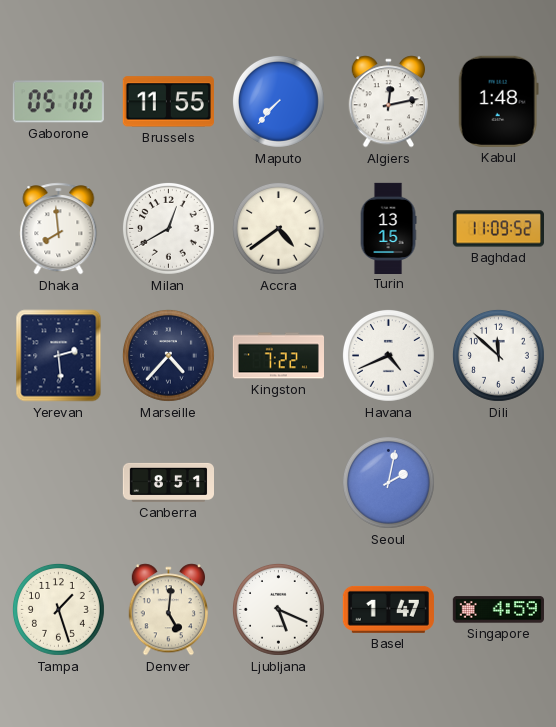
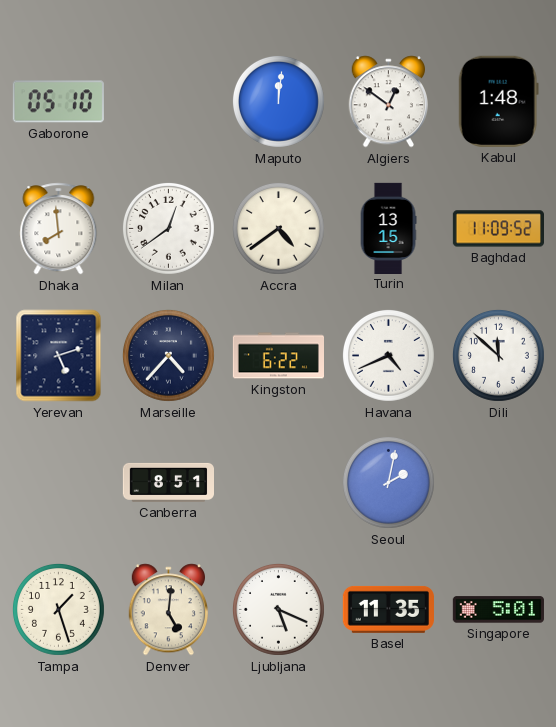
Brussels: 11:55 -> none
Maputo: 7:37 -> 12:01
Algiers: 12:13 -> 12:51
Milan: 12:40 -> 12:39
Yerevan: 2:29 -> 5:12
Kingston: 7:22 -> 6:22
Basel: 1:47 -> 11:35
Singapore: 4:59 -> 5:01
